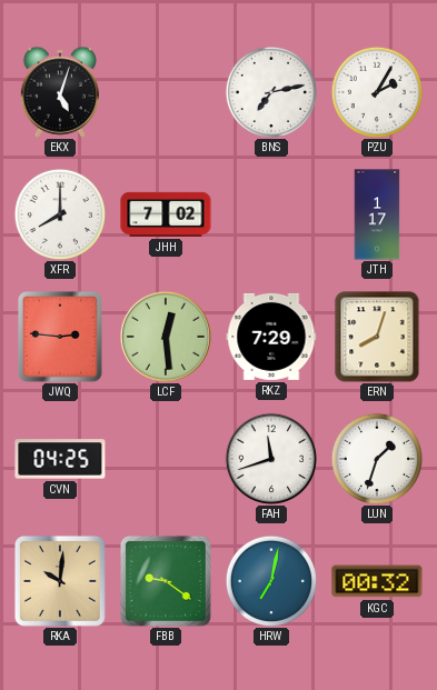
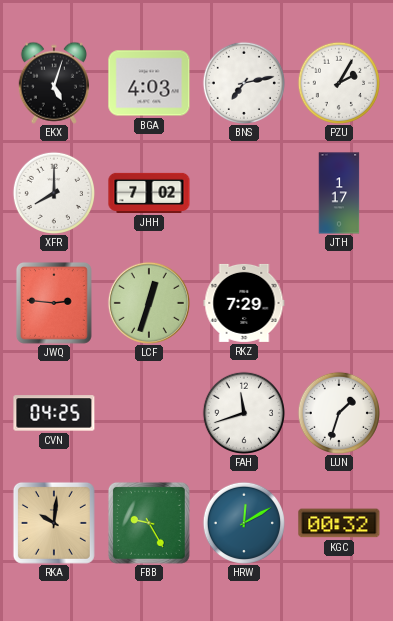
BGA: none -> 4:03
LCF: 12:29 -> 12:33
ERN: 8:03 -> none
FBB: 9:21 -> 9:25
HRW: 7:02 -> 12:10
